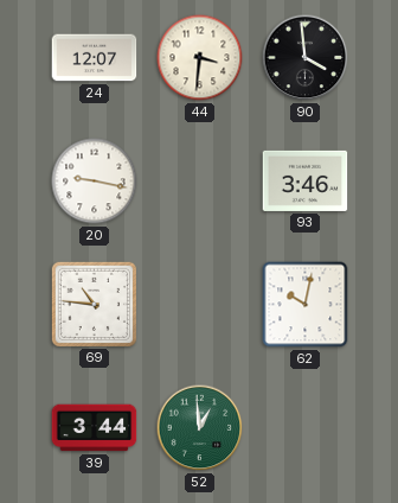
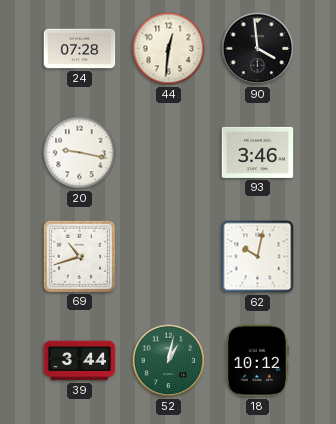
24: 12:07 -> 07:28
44: 3:31 -> 12:31
69: 10:46 -> 10:42
52: 12:59 -> 1:02
18: none -> 10:12
